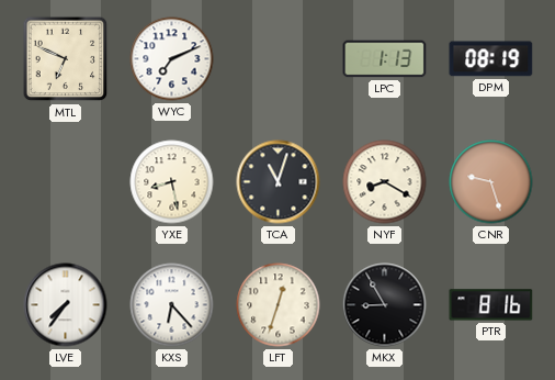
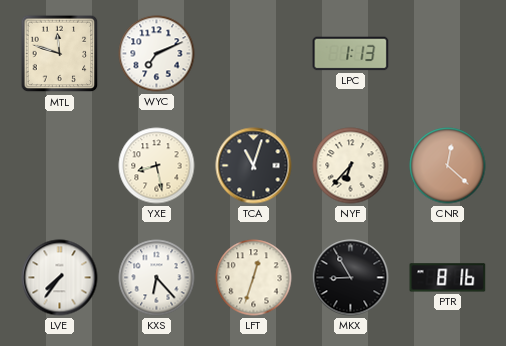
MTL: 6:49 -> 11:48
DPM: 08:19 -> none
NYF: 8:20 -> 6:37
CNR: 9:27 -> 12:22
